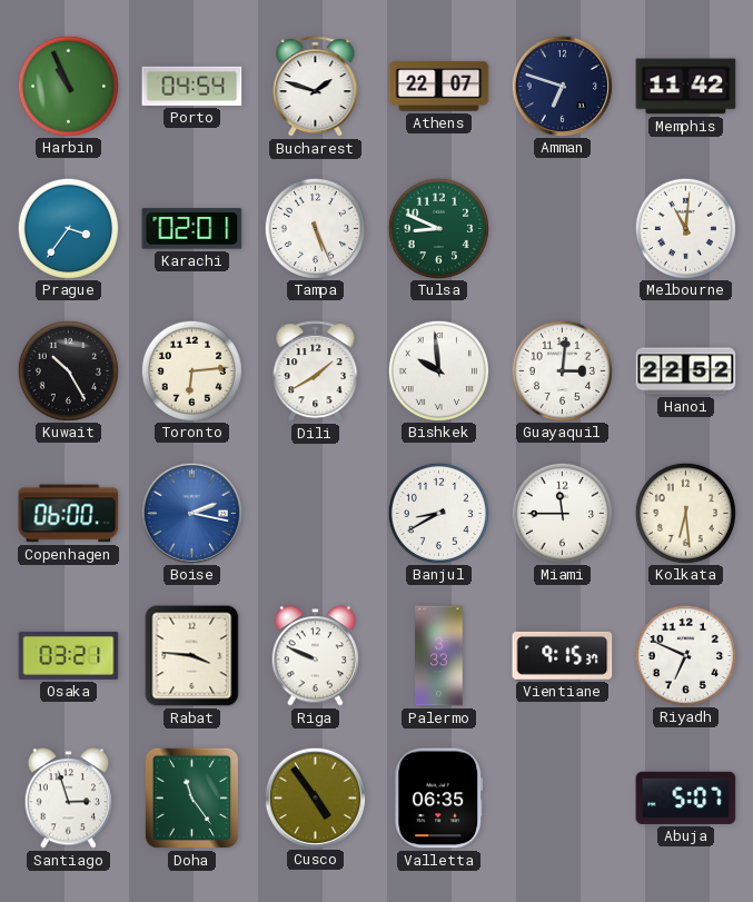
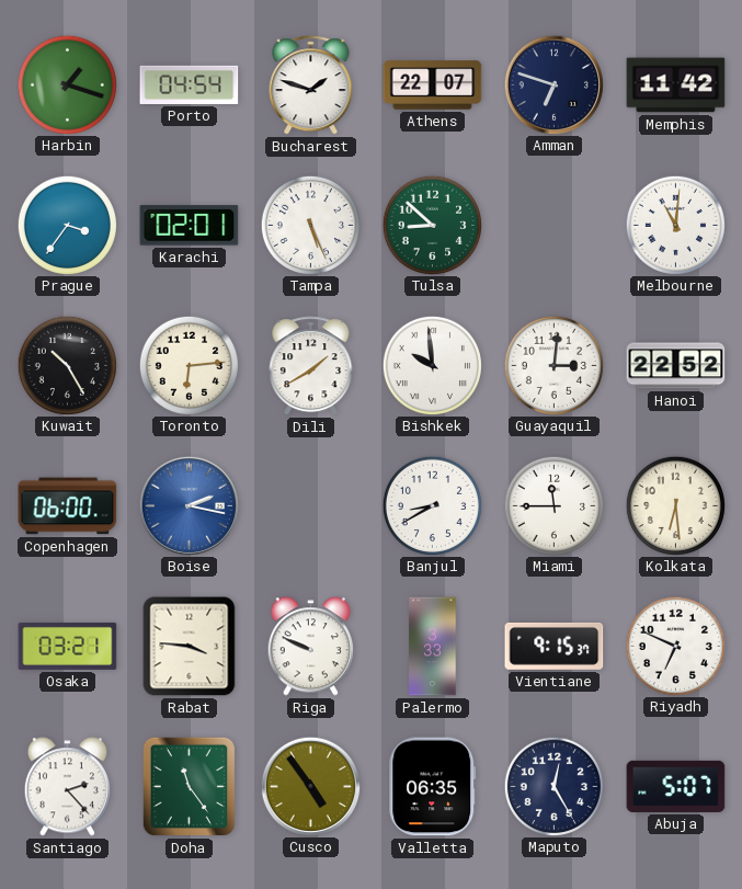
Harbin: 10:56 -> 1:18
Tulsa: 8:49 -> 8:52
Santiago: 2:57 -> 2:23
Maputo: none -> 12:25
